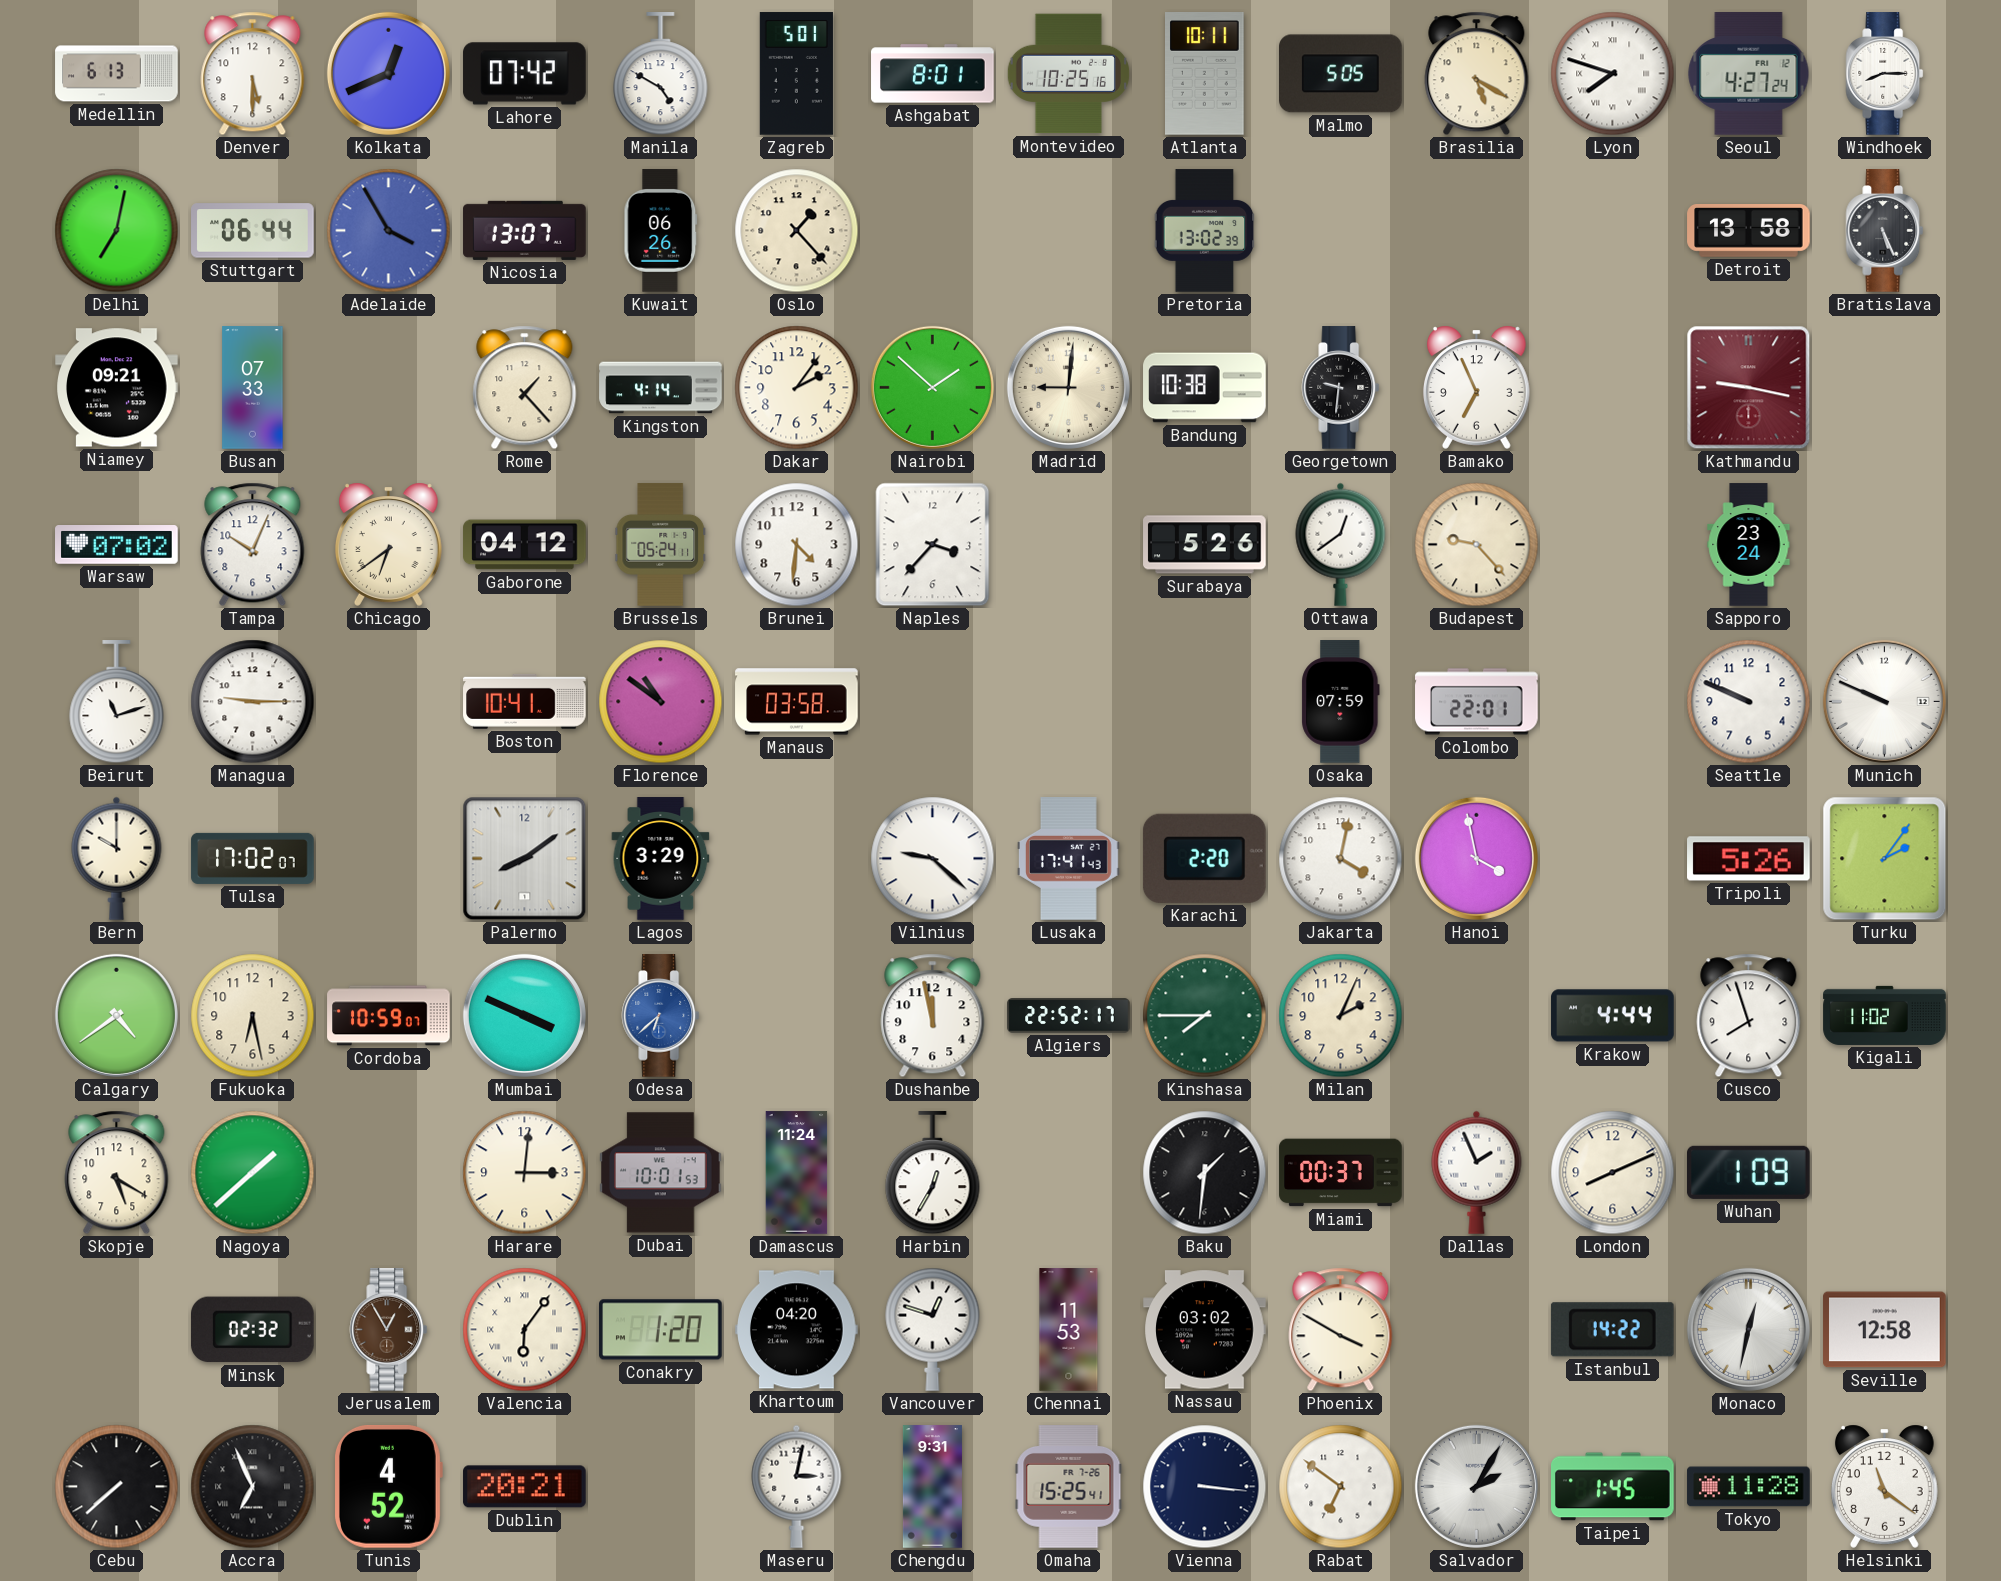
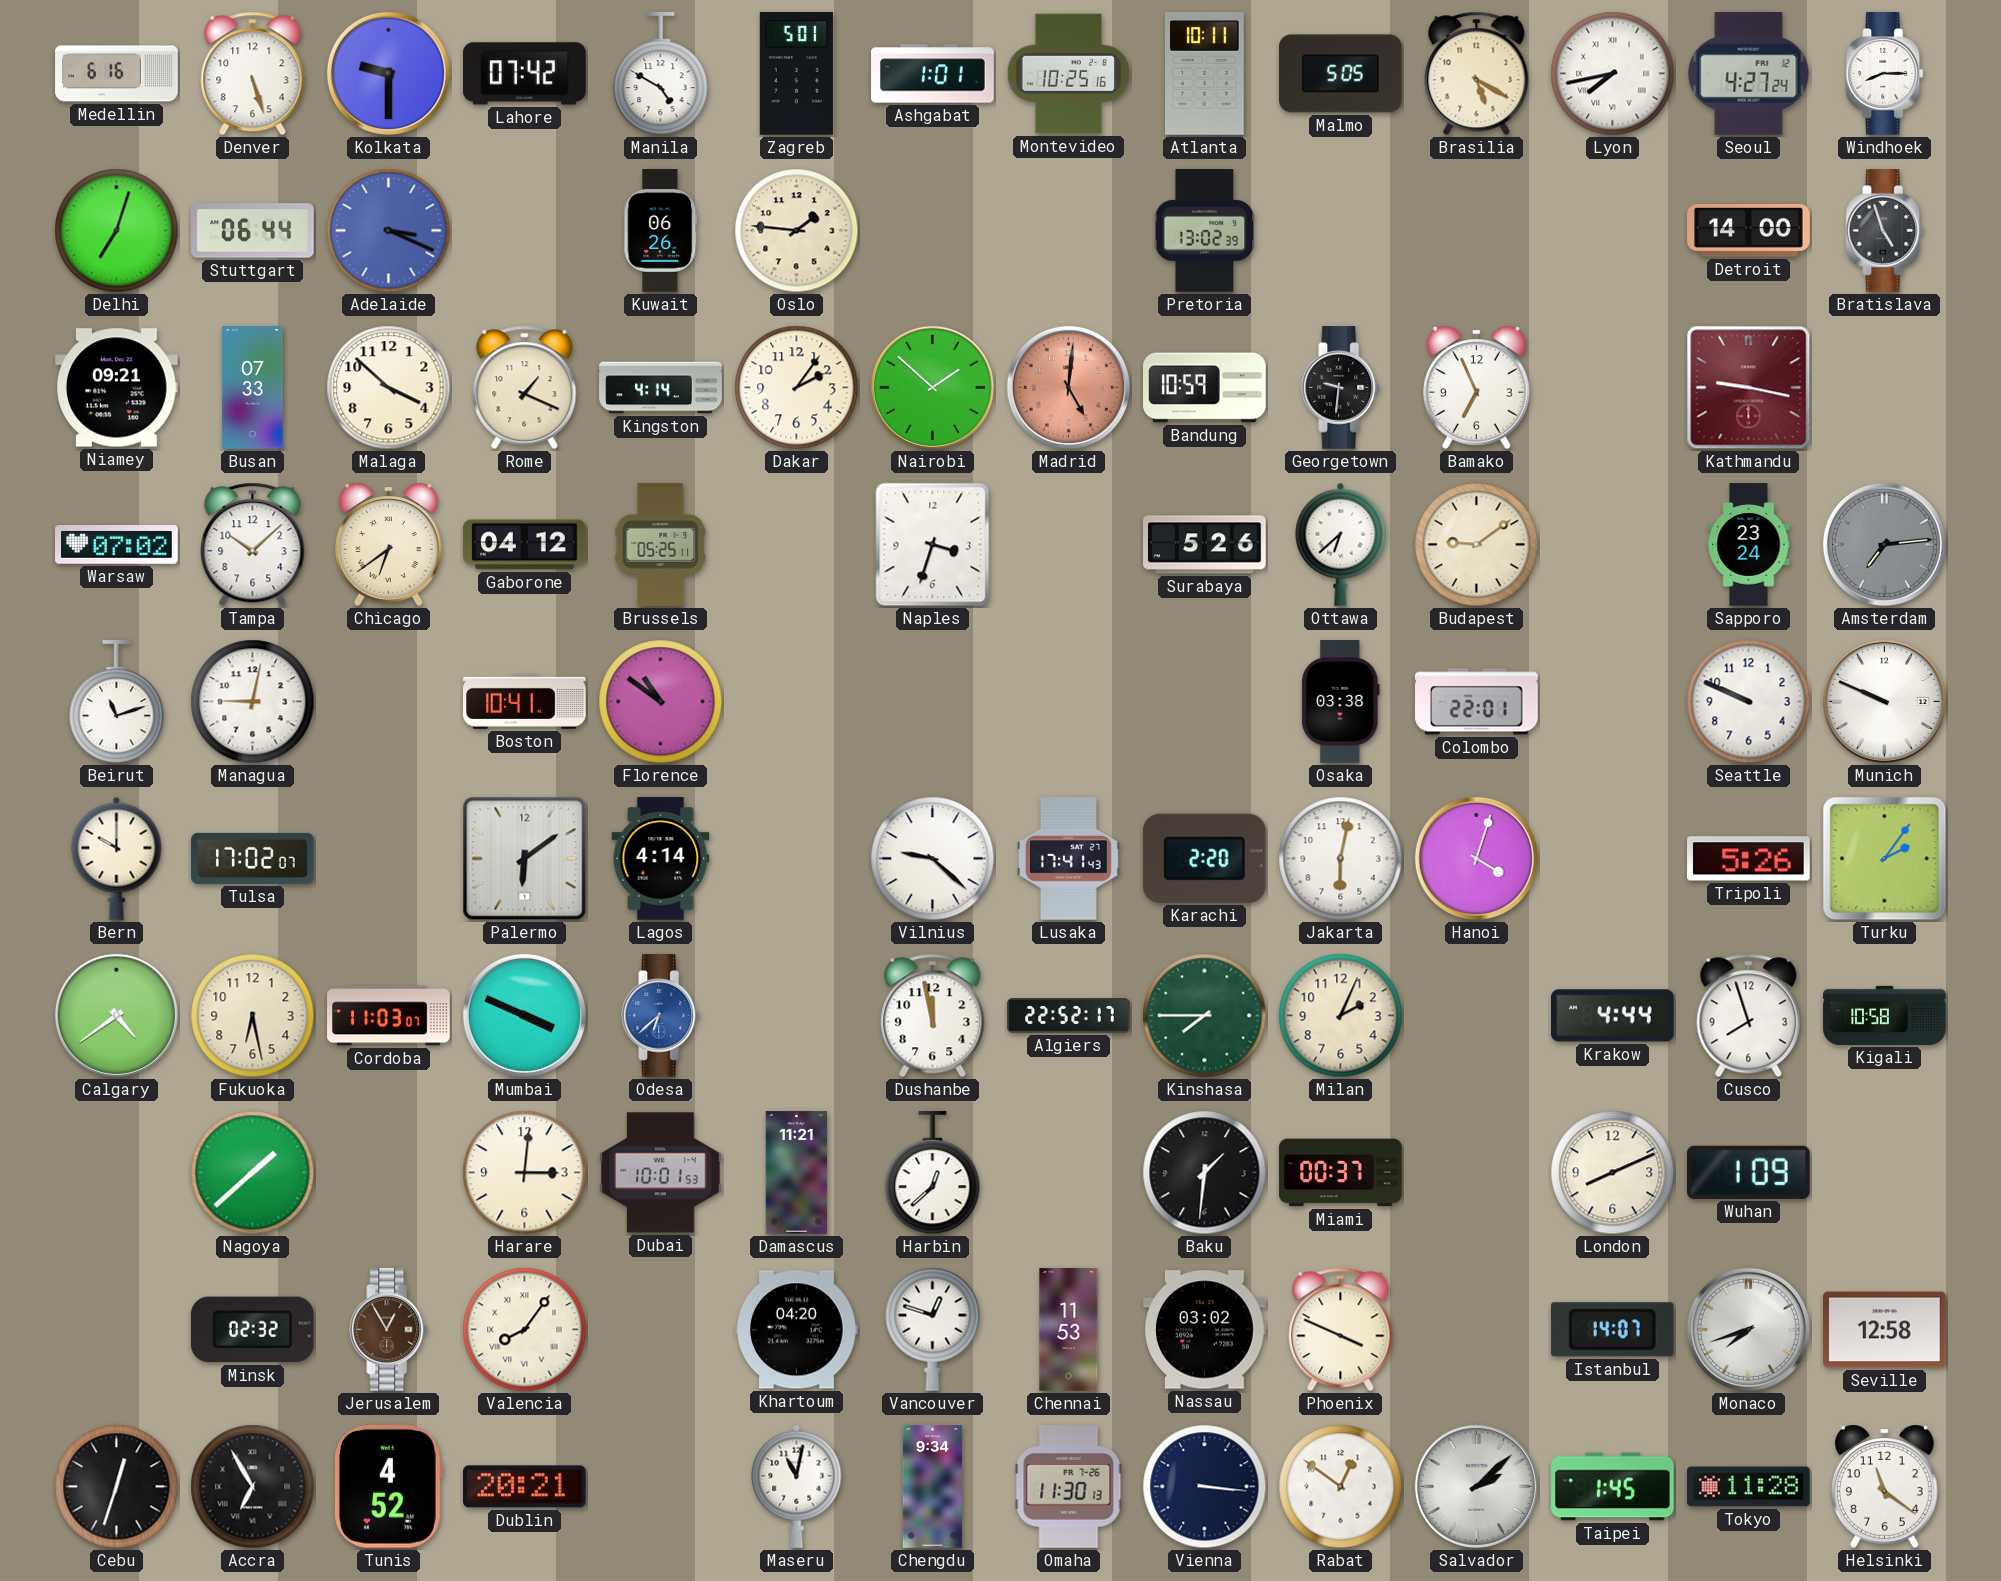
Medellin: 6:13 -> 6:16
Denver: 5:30 -> 5:27
Kolkata: 12:41 -> 9:30
Ashgabat: 8:01 -> 1:01
Lyon: 7:48 -> 7:43
Delhi: 7:02 -> 7:03
Adelaide: 3:55 -> 3:19
Nicosia: 13:07 -> none
Oslo: 1:23 -> 1:46
Detroit: 13:58 -> 14:00
Bratislava: 5:26 -> 4:57
Malaga: none -> 3:52
Rome: 1:23 -> 1:19
Madrid: 9:01 -> 5:01
Madrid dial: cream -> salmon
Bandung: 10:38 -> 10:59
Tampa: 10:04 -> 10:08
Brussels: 05:24 -> 05:25
Brunei: 4:31 -> none
Naples: 3:37 -> 3:33
Ottawa: 12:39 -> 6:38
Budapest: 9:23 -> 9:09
Amsterdam: none -> 7:14
Managua: 9:15 -> 9:02
Manaus: 03:58 -> none
Osaka: 07:59 -> 03:38
Palermo: 8:09 -> 6:09
Lagos: 3:29 -> 4:14
Jakarta: 4:02 -> 6:02
Hanoi: 3:58 -> 4:03
Cordoba: 10:59 -> 11:03
Kigali: 11:02 -> 10:58
Skopje: 5:20 -> none
Damascus: 11:24 -> 11:21
Harbin: 12:35 -> 12:38
Dallas: 1:56 -> none
Valencia: 6:06 -> 8:06
Conakry: 1:20 -> none
Phoenix: 3:50 -> 3:49
Istanbul: 14:22 -> 14:07
Monaco: 12:32 -> 7:42
Cebu: 7:38 -> 12:33
Accra: 6:56 -> 6:55
Maseru: 3:02 -> 11:02
Chengdu: 9:31 -> 9:34
Omaha: 15:25 -> 11:30
Rabat: 6:51 -> 12:51
Salvador: 2:05 -> 2:08
